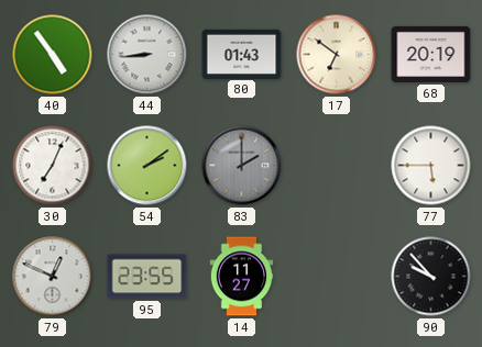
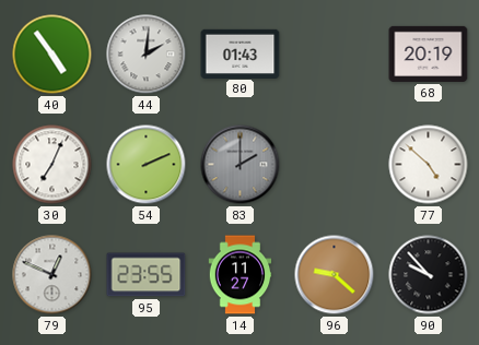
44: 8:44 -> 2:01
17: 6:51 -> none
54: 2:09 -> 2:11
77: 5:45 -> 4:52
96: none -> 9:22
